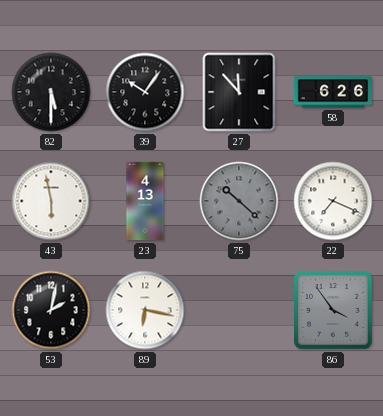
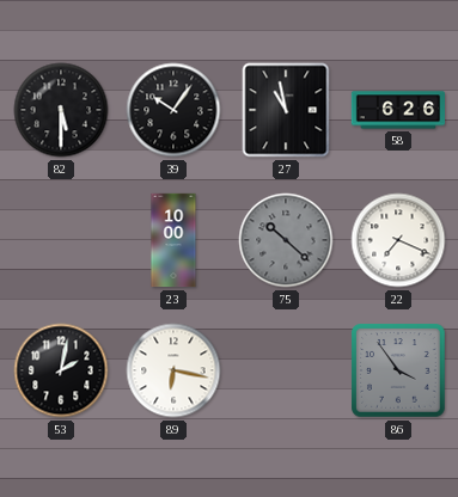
27: 11:53 -> 10:58
43: 5:58 -> none
23: 4:13 -> 10:00
